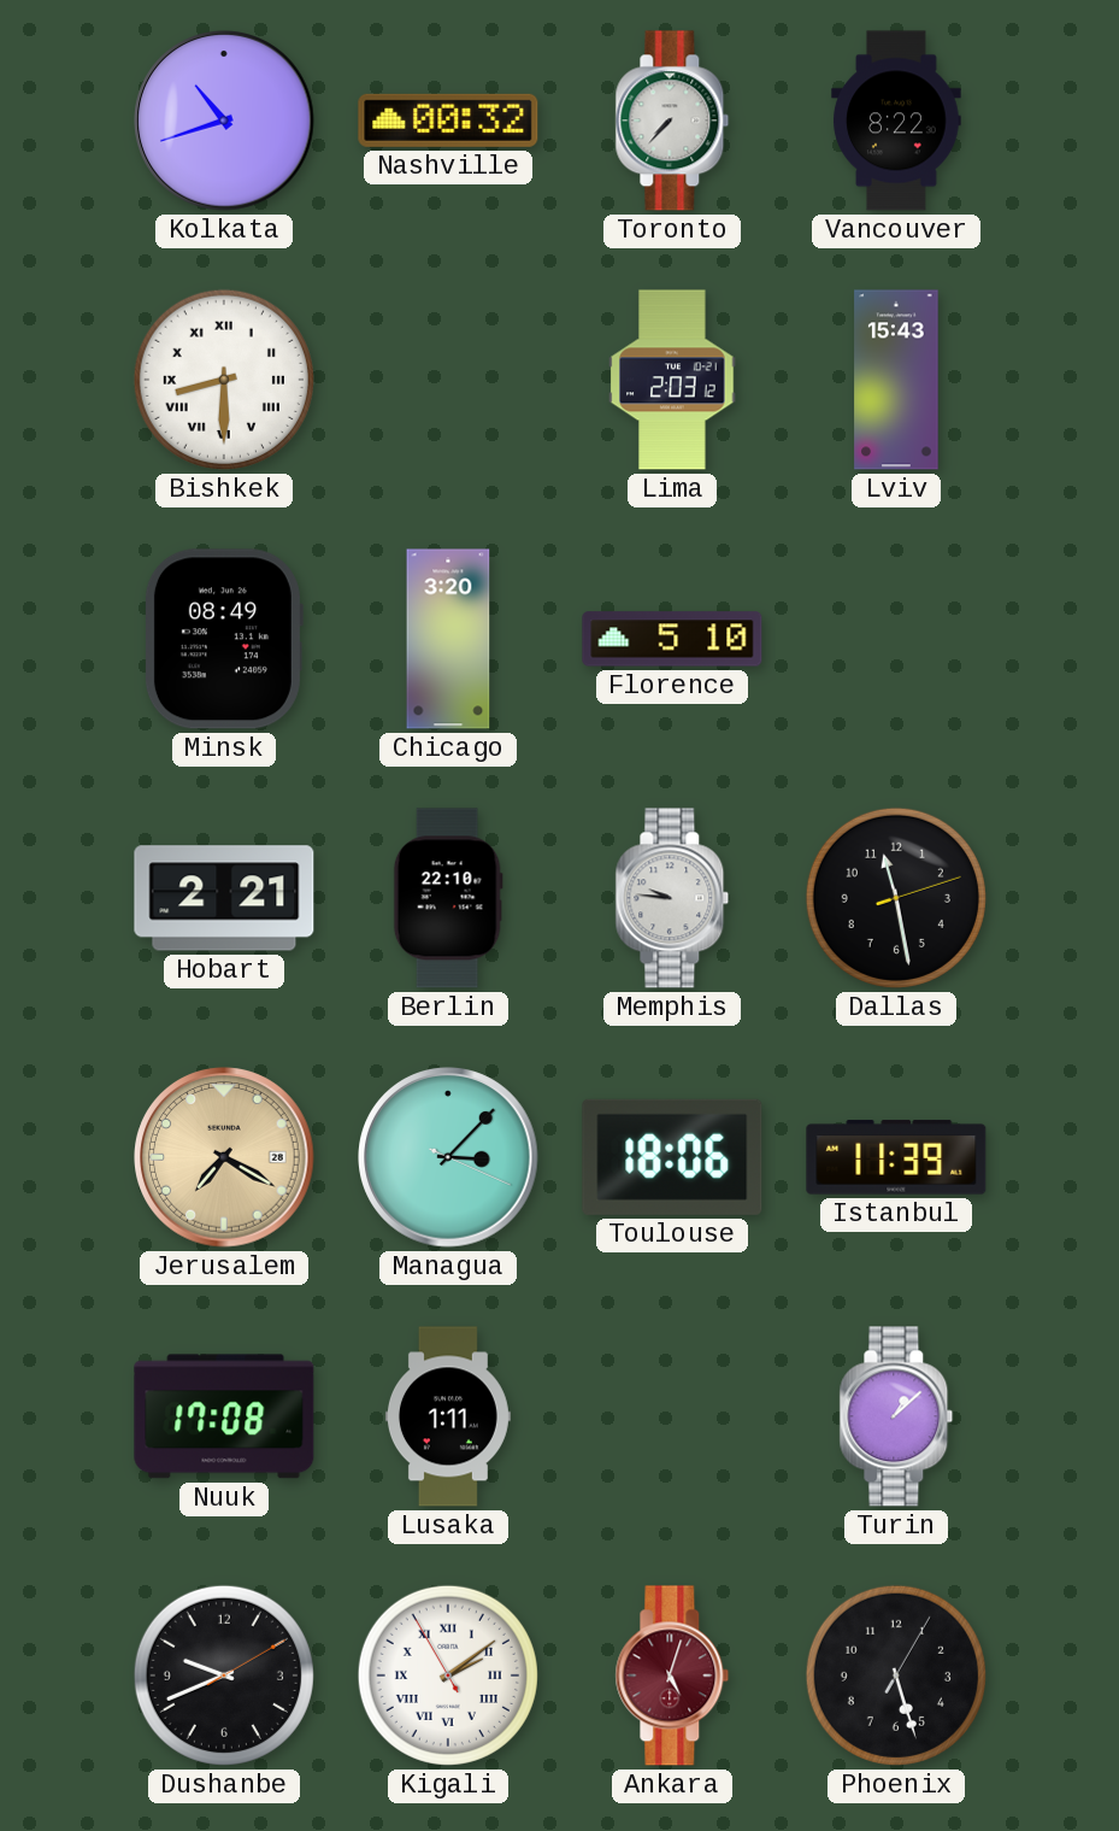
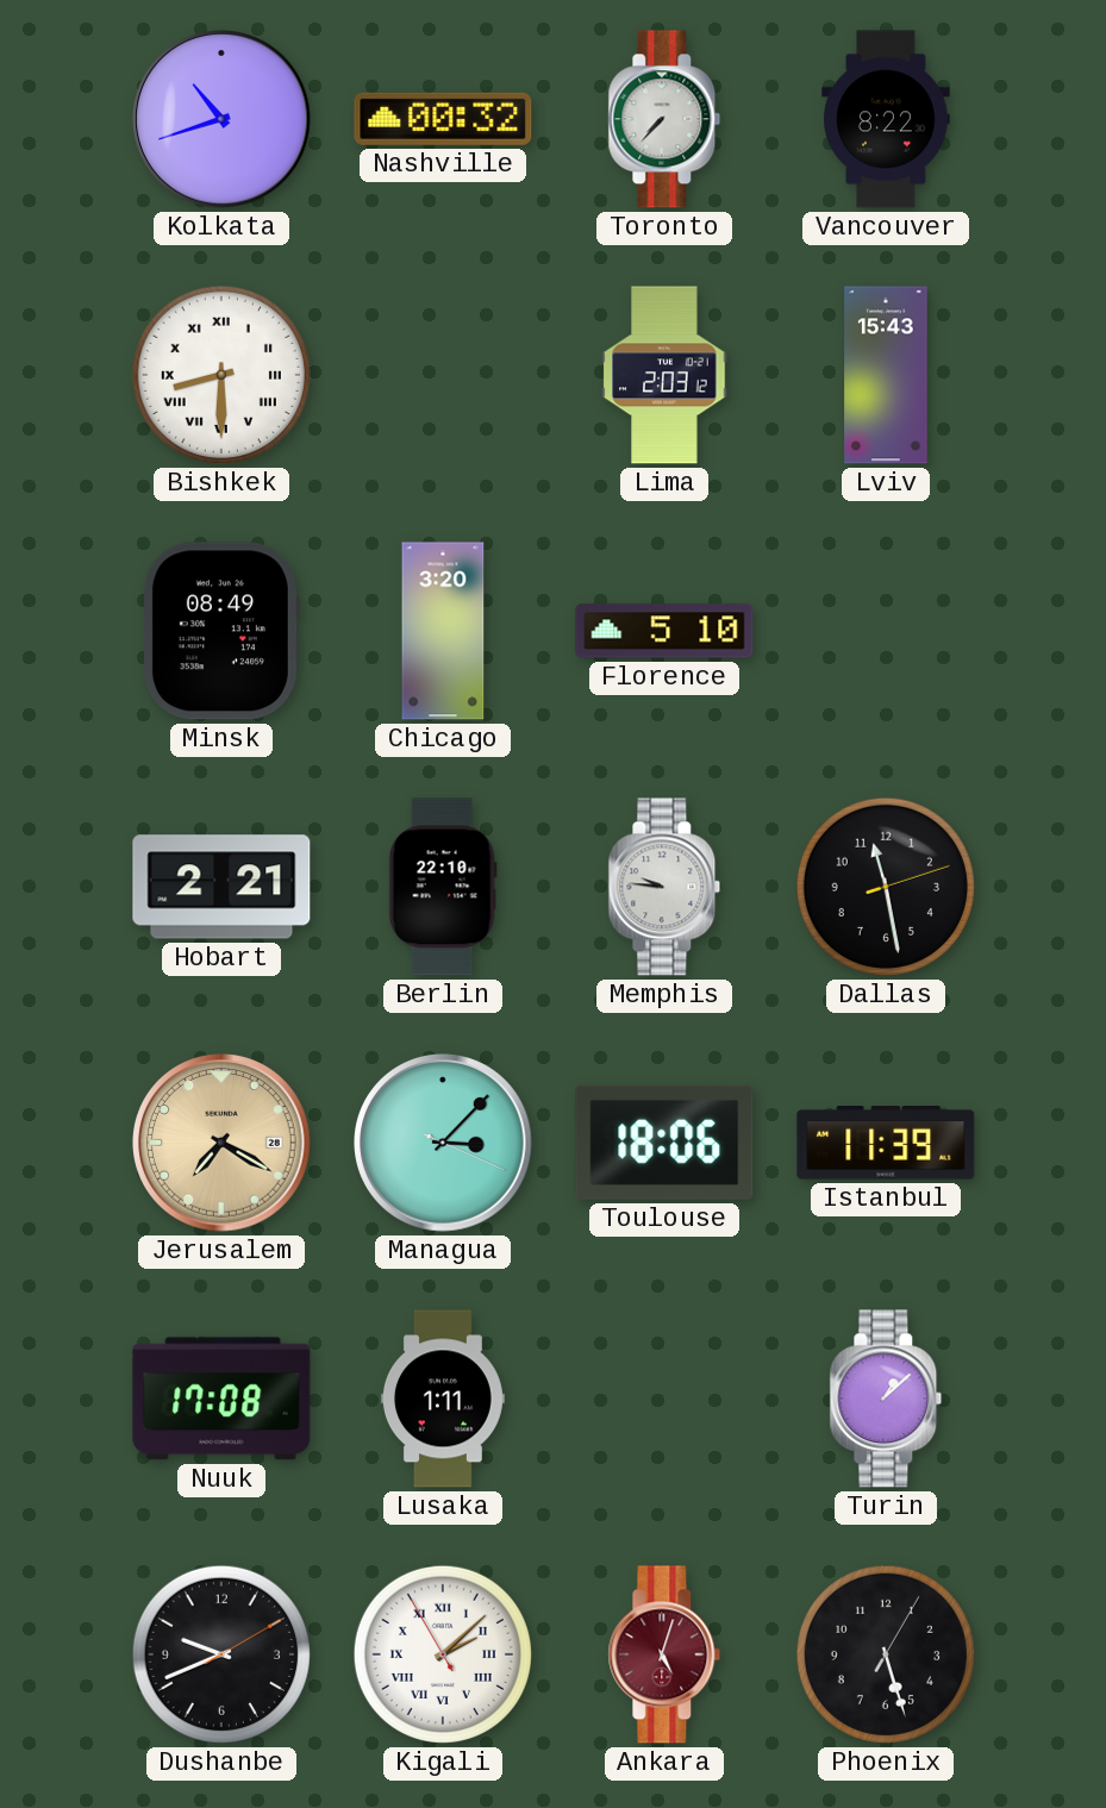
Kigali: 2:08 -> 2:07
